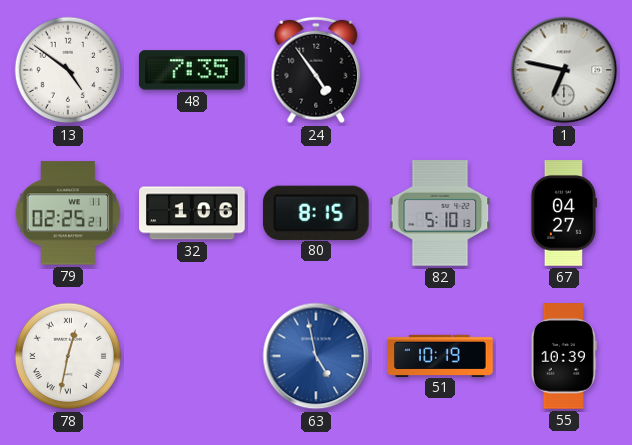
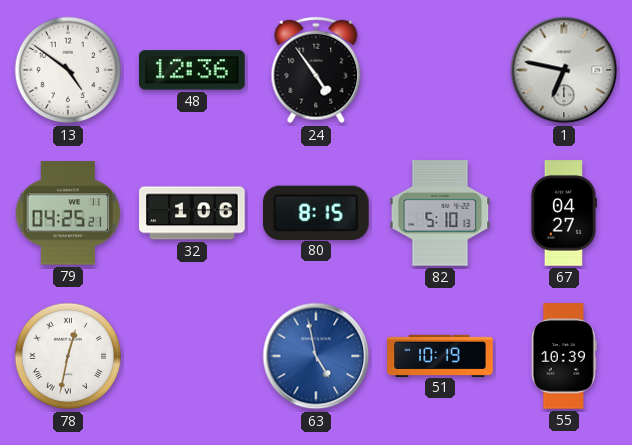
48: 7:35 -> 12:36
79: 02:25 -> 04:25
